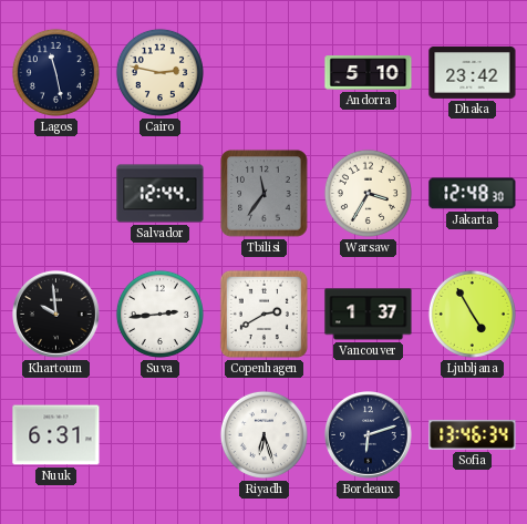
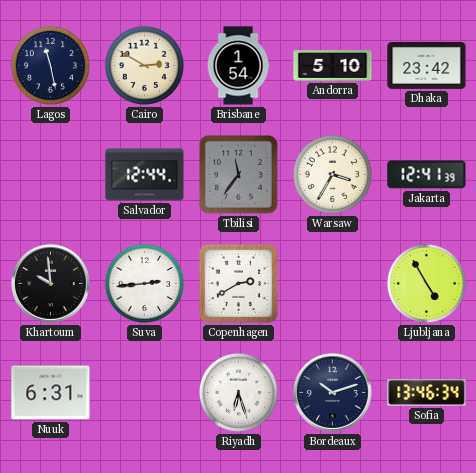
Cairo: 2:47 -> 2:50
Brisbane: none -> 1:54
Jakarta: 12:48 -> 12:41
Vancouver: 1:37 -> none
Bordeaux: 6:12 -> 10:12
